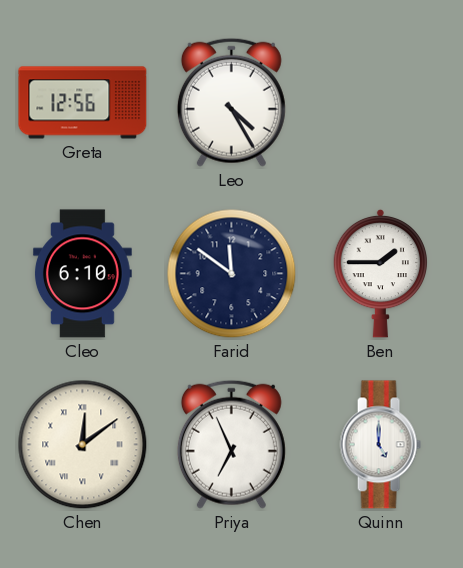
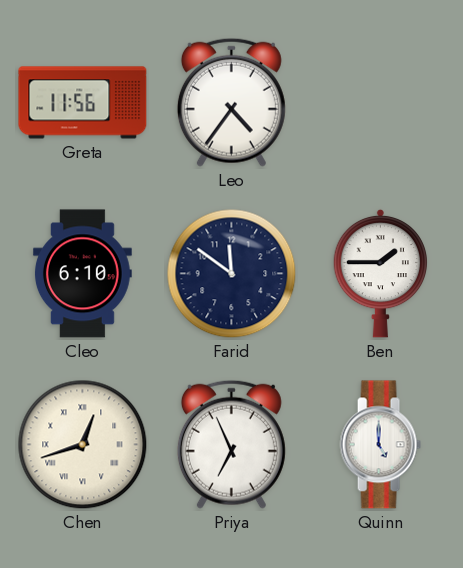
Greta: 12:56 -> 11:56
Leo: 4:25 -> 4:36
Chen: 12:09 -> 12:42
